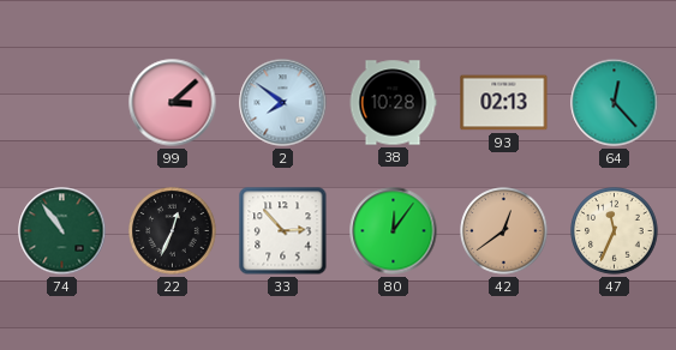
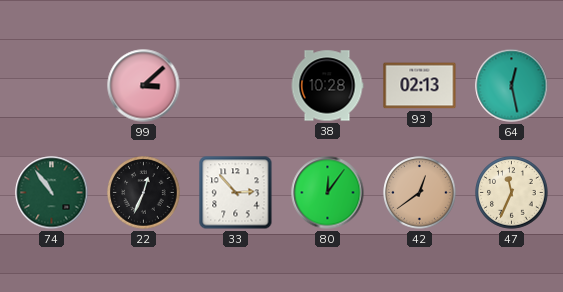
2: 7:51 -> none
64: 12:23 -> 12:28
